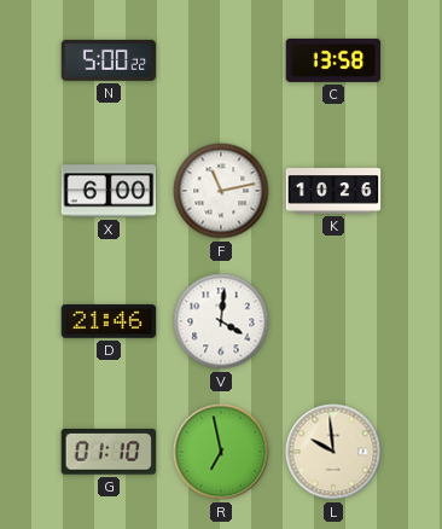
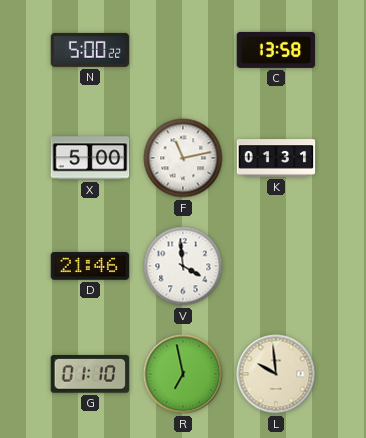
X: 6:00 -> 5:00
K: 10:26 -> 01:31
V: 4:01 -> 3:59
